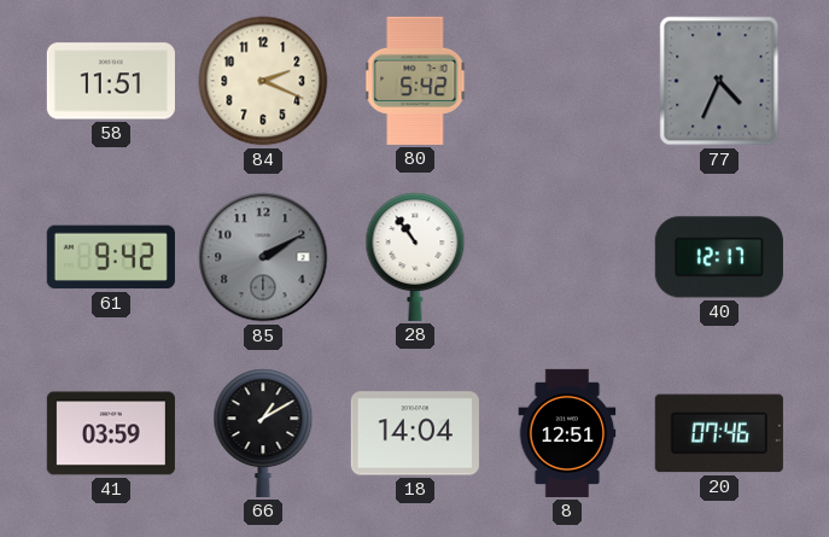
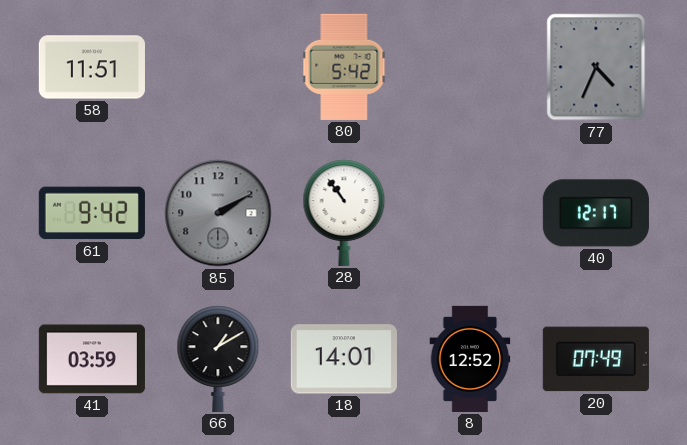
84: 2:19 -> none
18: 14:04 -> 14:01
8: 12:51 -> 12:52
20: 07:46 -> 07:49
